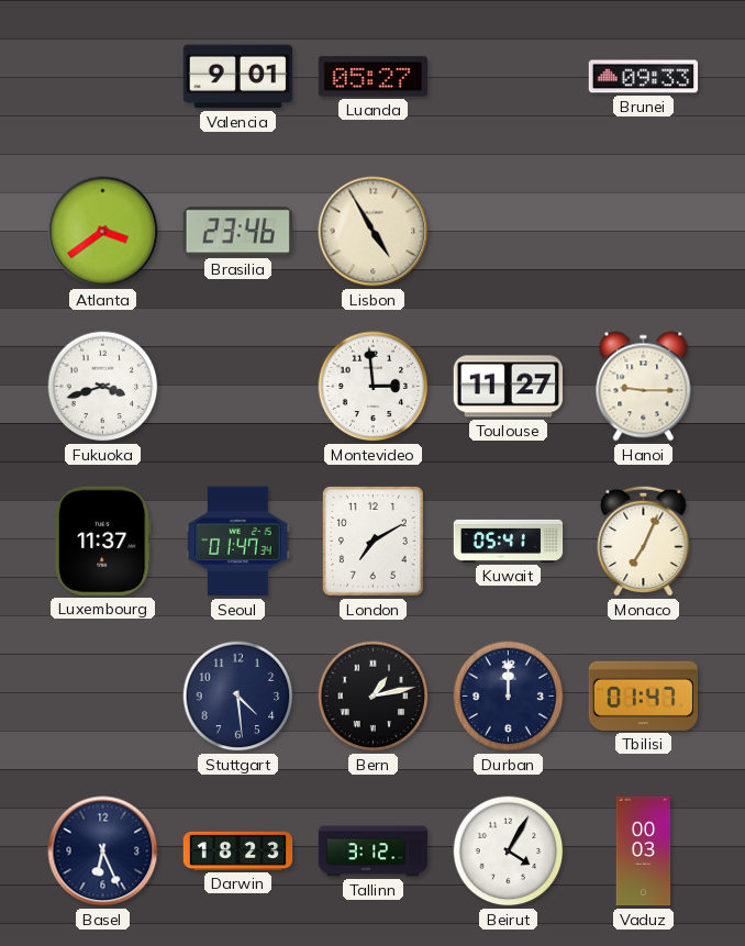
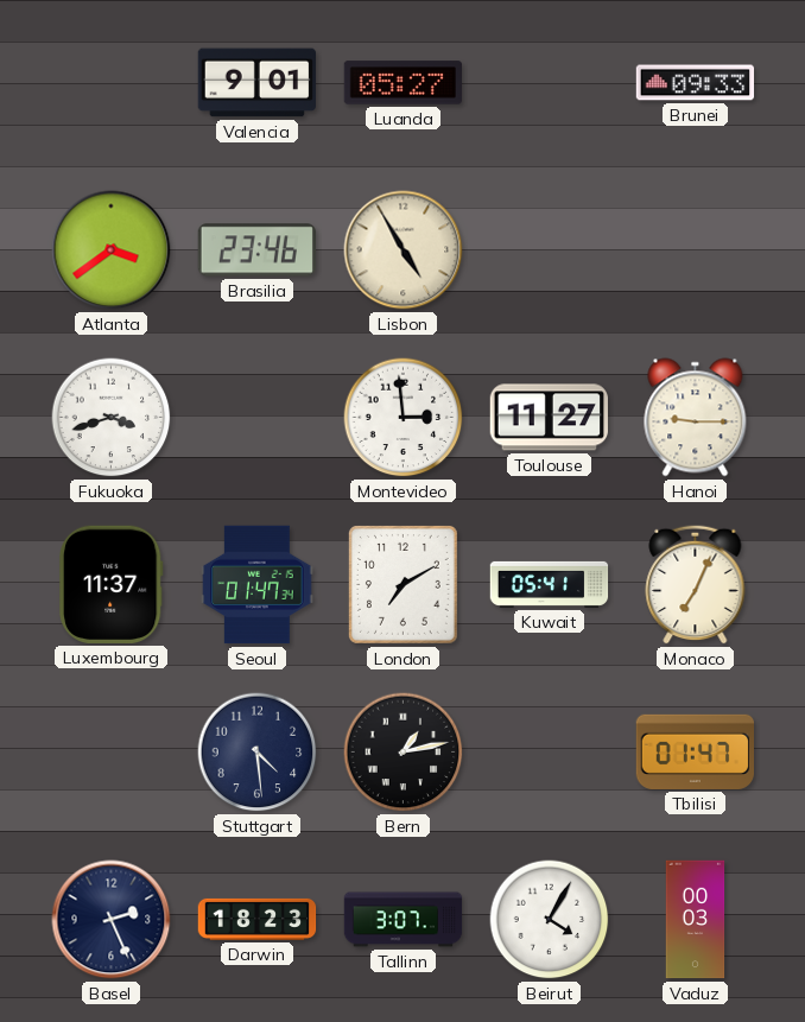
Durban: 12:00 -> none
Basel: 6:26 -> 2:26
Tallinn: 3:12 -> 3:07
